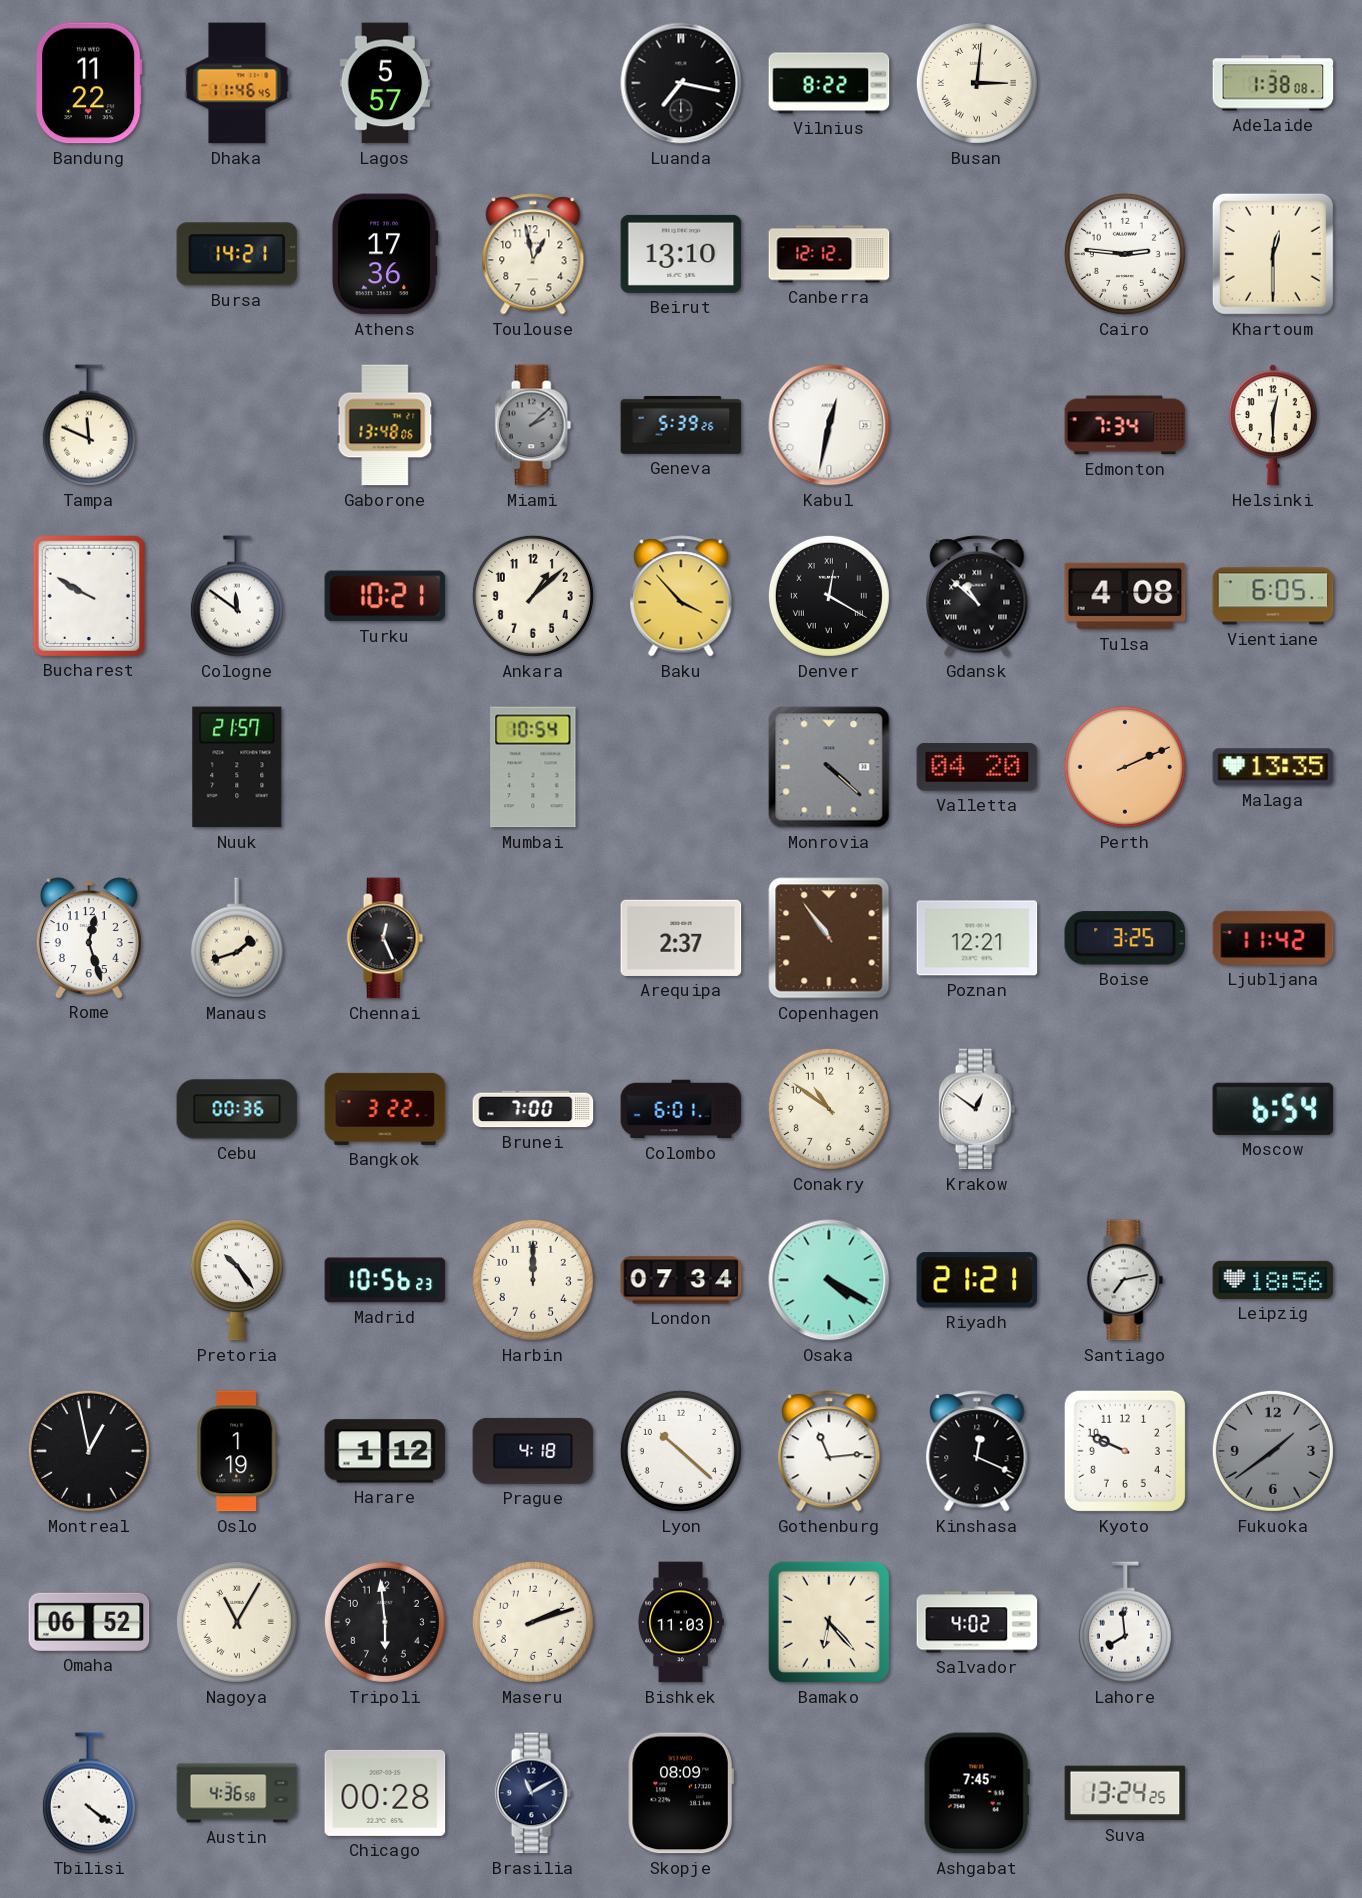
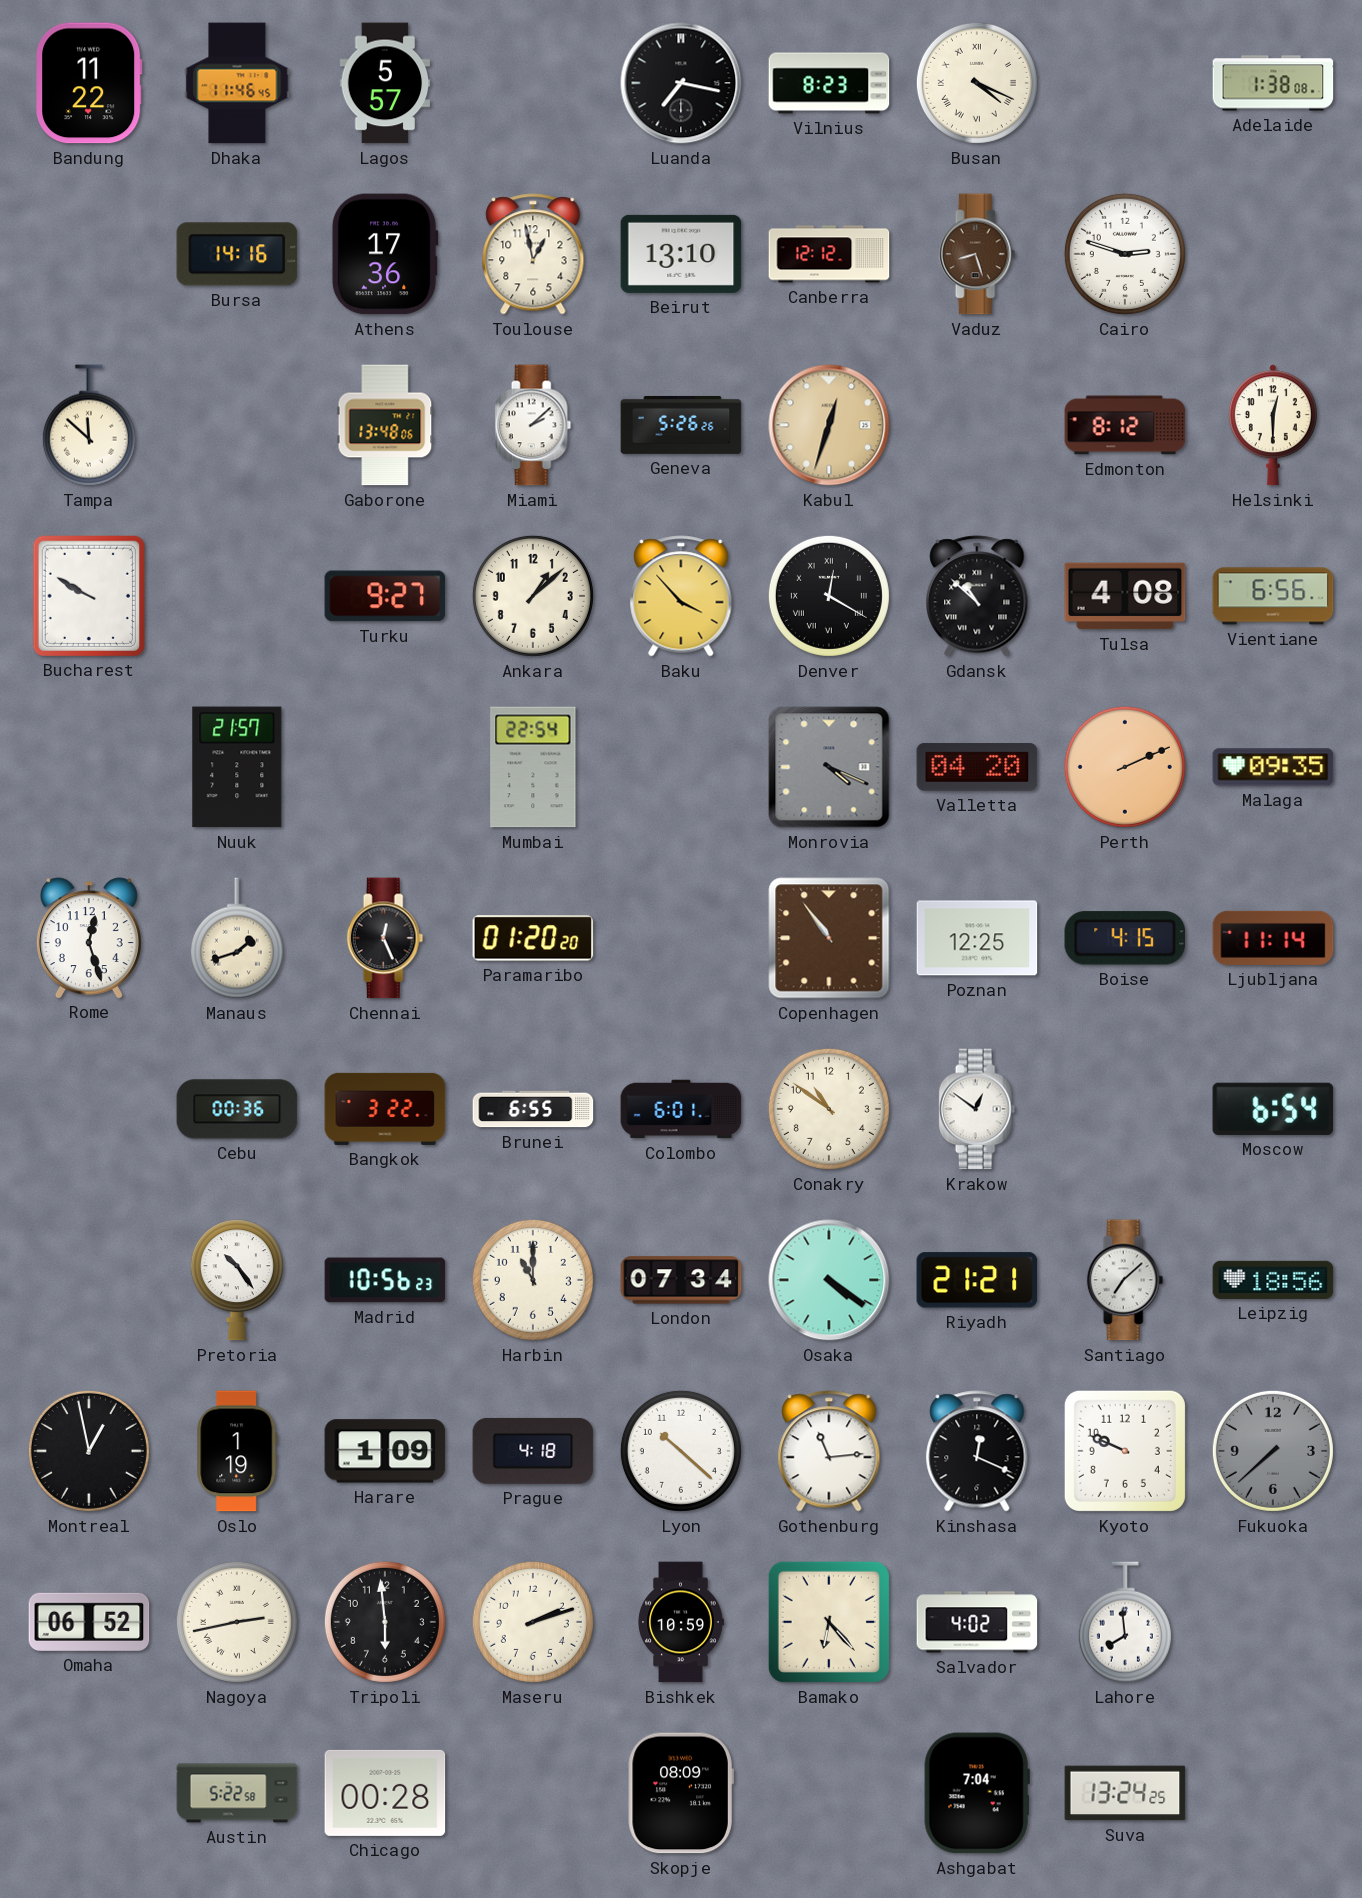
Vilnius: 8:22 -> 8:23
Busan: 3:01 -> 4:19
Bursa: 14:21 -> 14:16
Vaduz: none -> 8:27
Cairo: 2:46 -> 2:48
Khartoum: 12:30 -> none
Tampa: 11:49 -> 11:52
Miami dial: grey -> white
Geneva: 5:39 -> 5:26
Kabul: 12:32 -> 12:33
Kabul dial: white -> champagne
Edmonton: 7:34 -> 8:12
Cologne: 11:51 -> none
Turku: 10:21 -> 9:27
Vientiane: 6:05 -> 6:56
Mumbai: 10:54 -> 22:54
Monrovia: 4:22 -> 4:19
Malaga: 13:35 -> 09:35
Paramaribo: none -> 01:20
Arequipa: 2:37 -> none
Poznan: 12:21 -> 12:25
Boise: 3:25 -> 4:15
Ljubljana: 11:42 -> 11:14
Brunei: 7:00 -> 6:55
Harbin: 12:00 -> 11:00
Osaka: 4:20 -> 4:21
Santiago: 7:13 -> 7:08
Harare: 1:12 -> 1:09
Fukuoka: 1:39 -> 7:38
Nagoya: 11:05 -> 2:43
Bishkek: 11:03 -> 10:59
Tbilisi: 4:21 -> none
Austin: 4:36 -> 5:22
Brasilia: 11:10 -> none
Ashgabat: 7:45 -> 7:04
